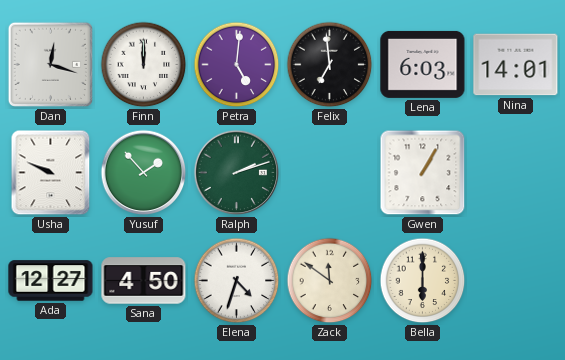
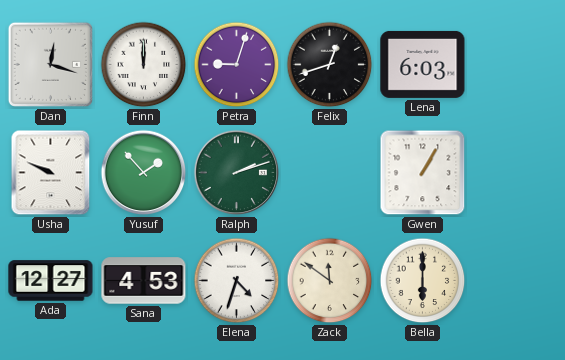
Petra: 5:01 -> 9:03
Felix: 6:59 -> 12:42
Nina: 14:01 -> none
Sana: 4:50 -> 4:53
